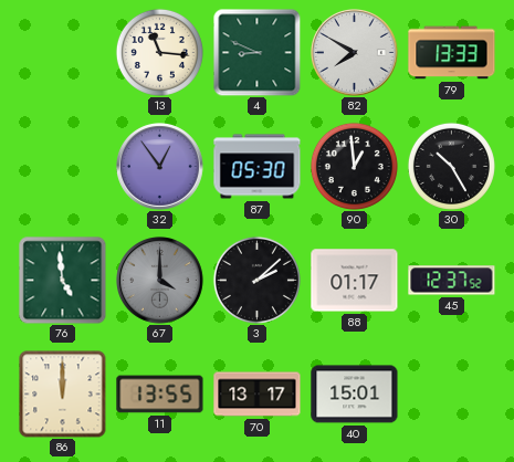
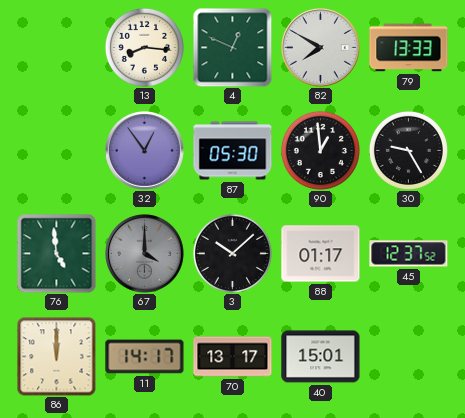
13: 11:16 -> 8:16
4: 8:49 -> 12:49
30: 10:25 -> 9:25
3: 2:08 -> 10:08
11: 13:55 -> 14:17
